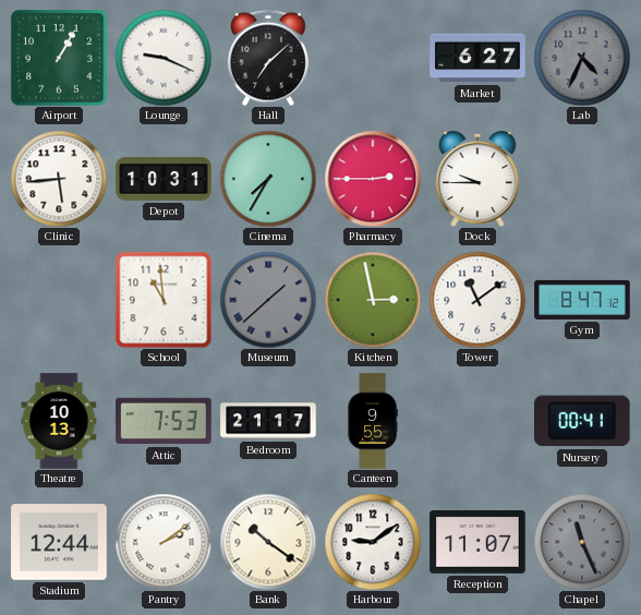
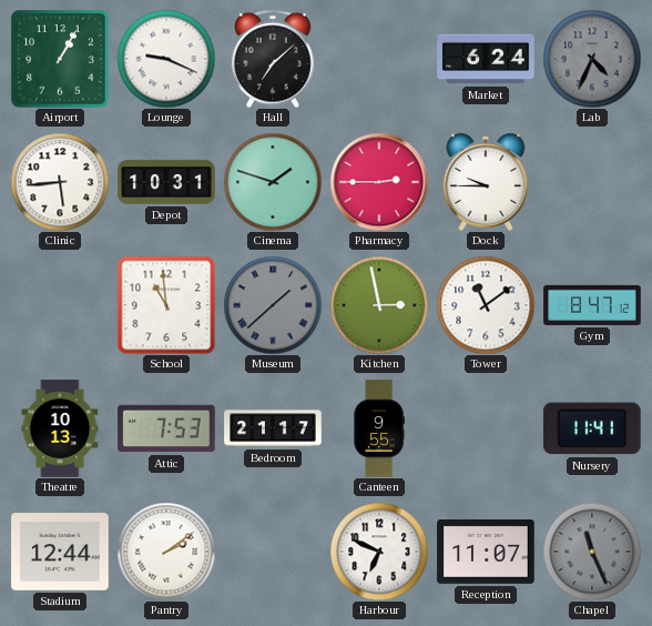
Market: 6:27 -> 6:24
Cinema: 7:35 -> 1:48
Nursery: 00:41 -> 11:41
Bank: 10:21 -> none
Harbour: 9:09 -> 6:49
